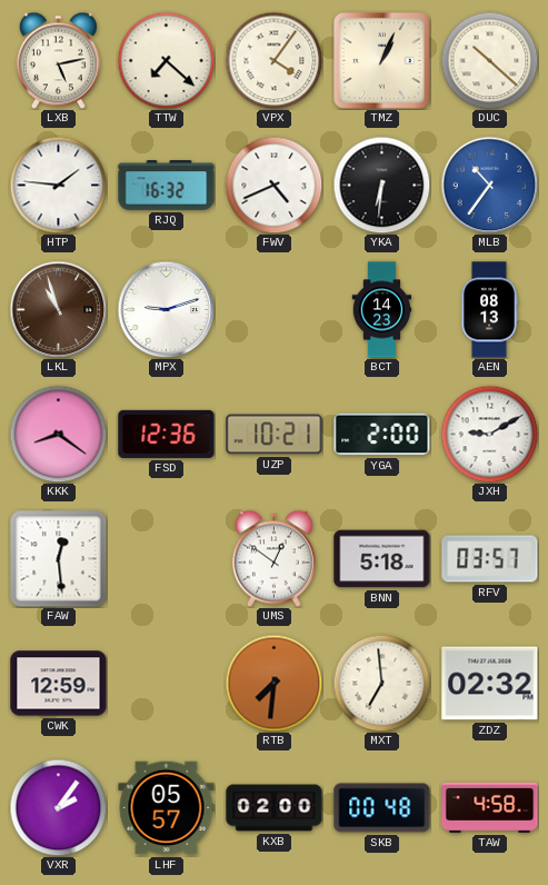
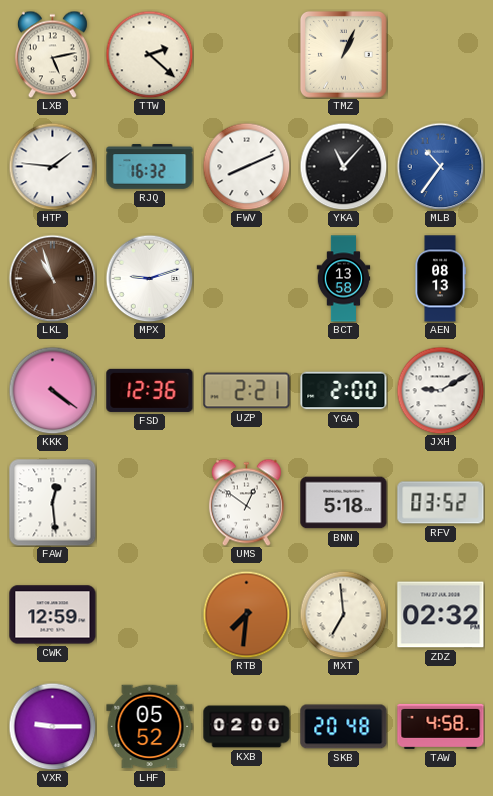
TTW: 7:22 -> 2:22
VPX: 4:06 -> none
DUC: 10:22 -> none
FWV: 4:41 -> 8:11
YKA: 6:31 -> 11:07
BCT: 14:23 -> 13:58
KKK: 8:21 -> 4:21
UZP: 10:21 -> 2:21
RFV: 03:57 -> 03:52
VXR: 2:06 -> 9:15
LHF: 05:57 -> 05:52
SKB: 00:48 -> 20:48
